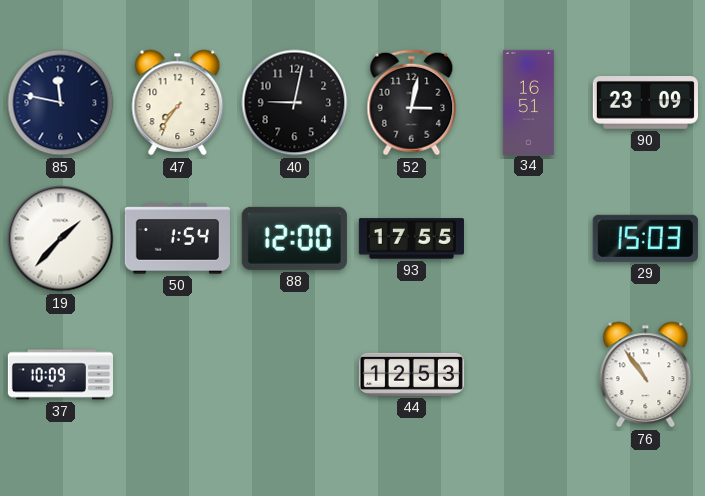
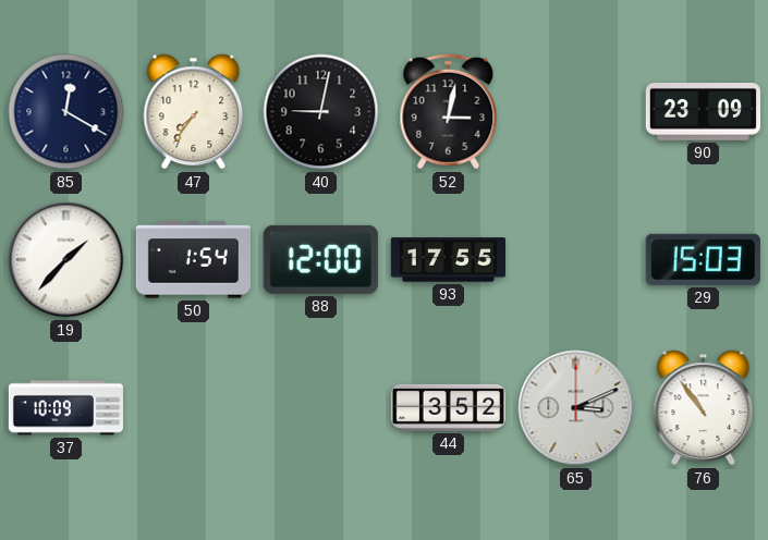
85: 11:47 -> 12:20
34: 16:51 -> none
44: 12:53 -> 3:52
65: none -> 3:11
